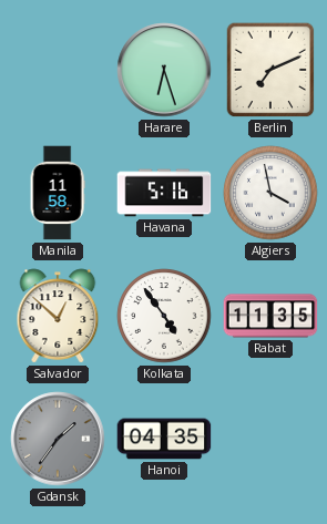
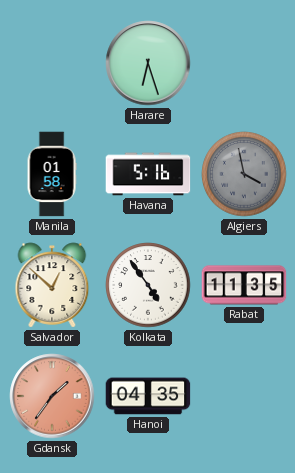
Berlin: 7:11 -> none
Manila: 11:58 -> 01:58
Algiers dial: white -> grey
Gdansk dial: grey -> salmon
